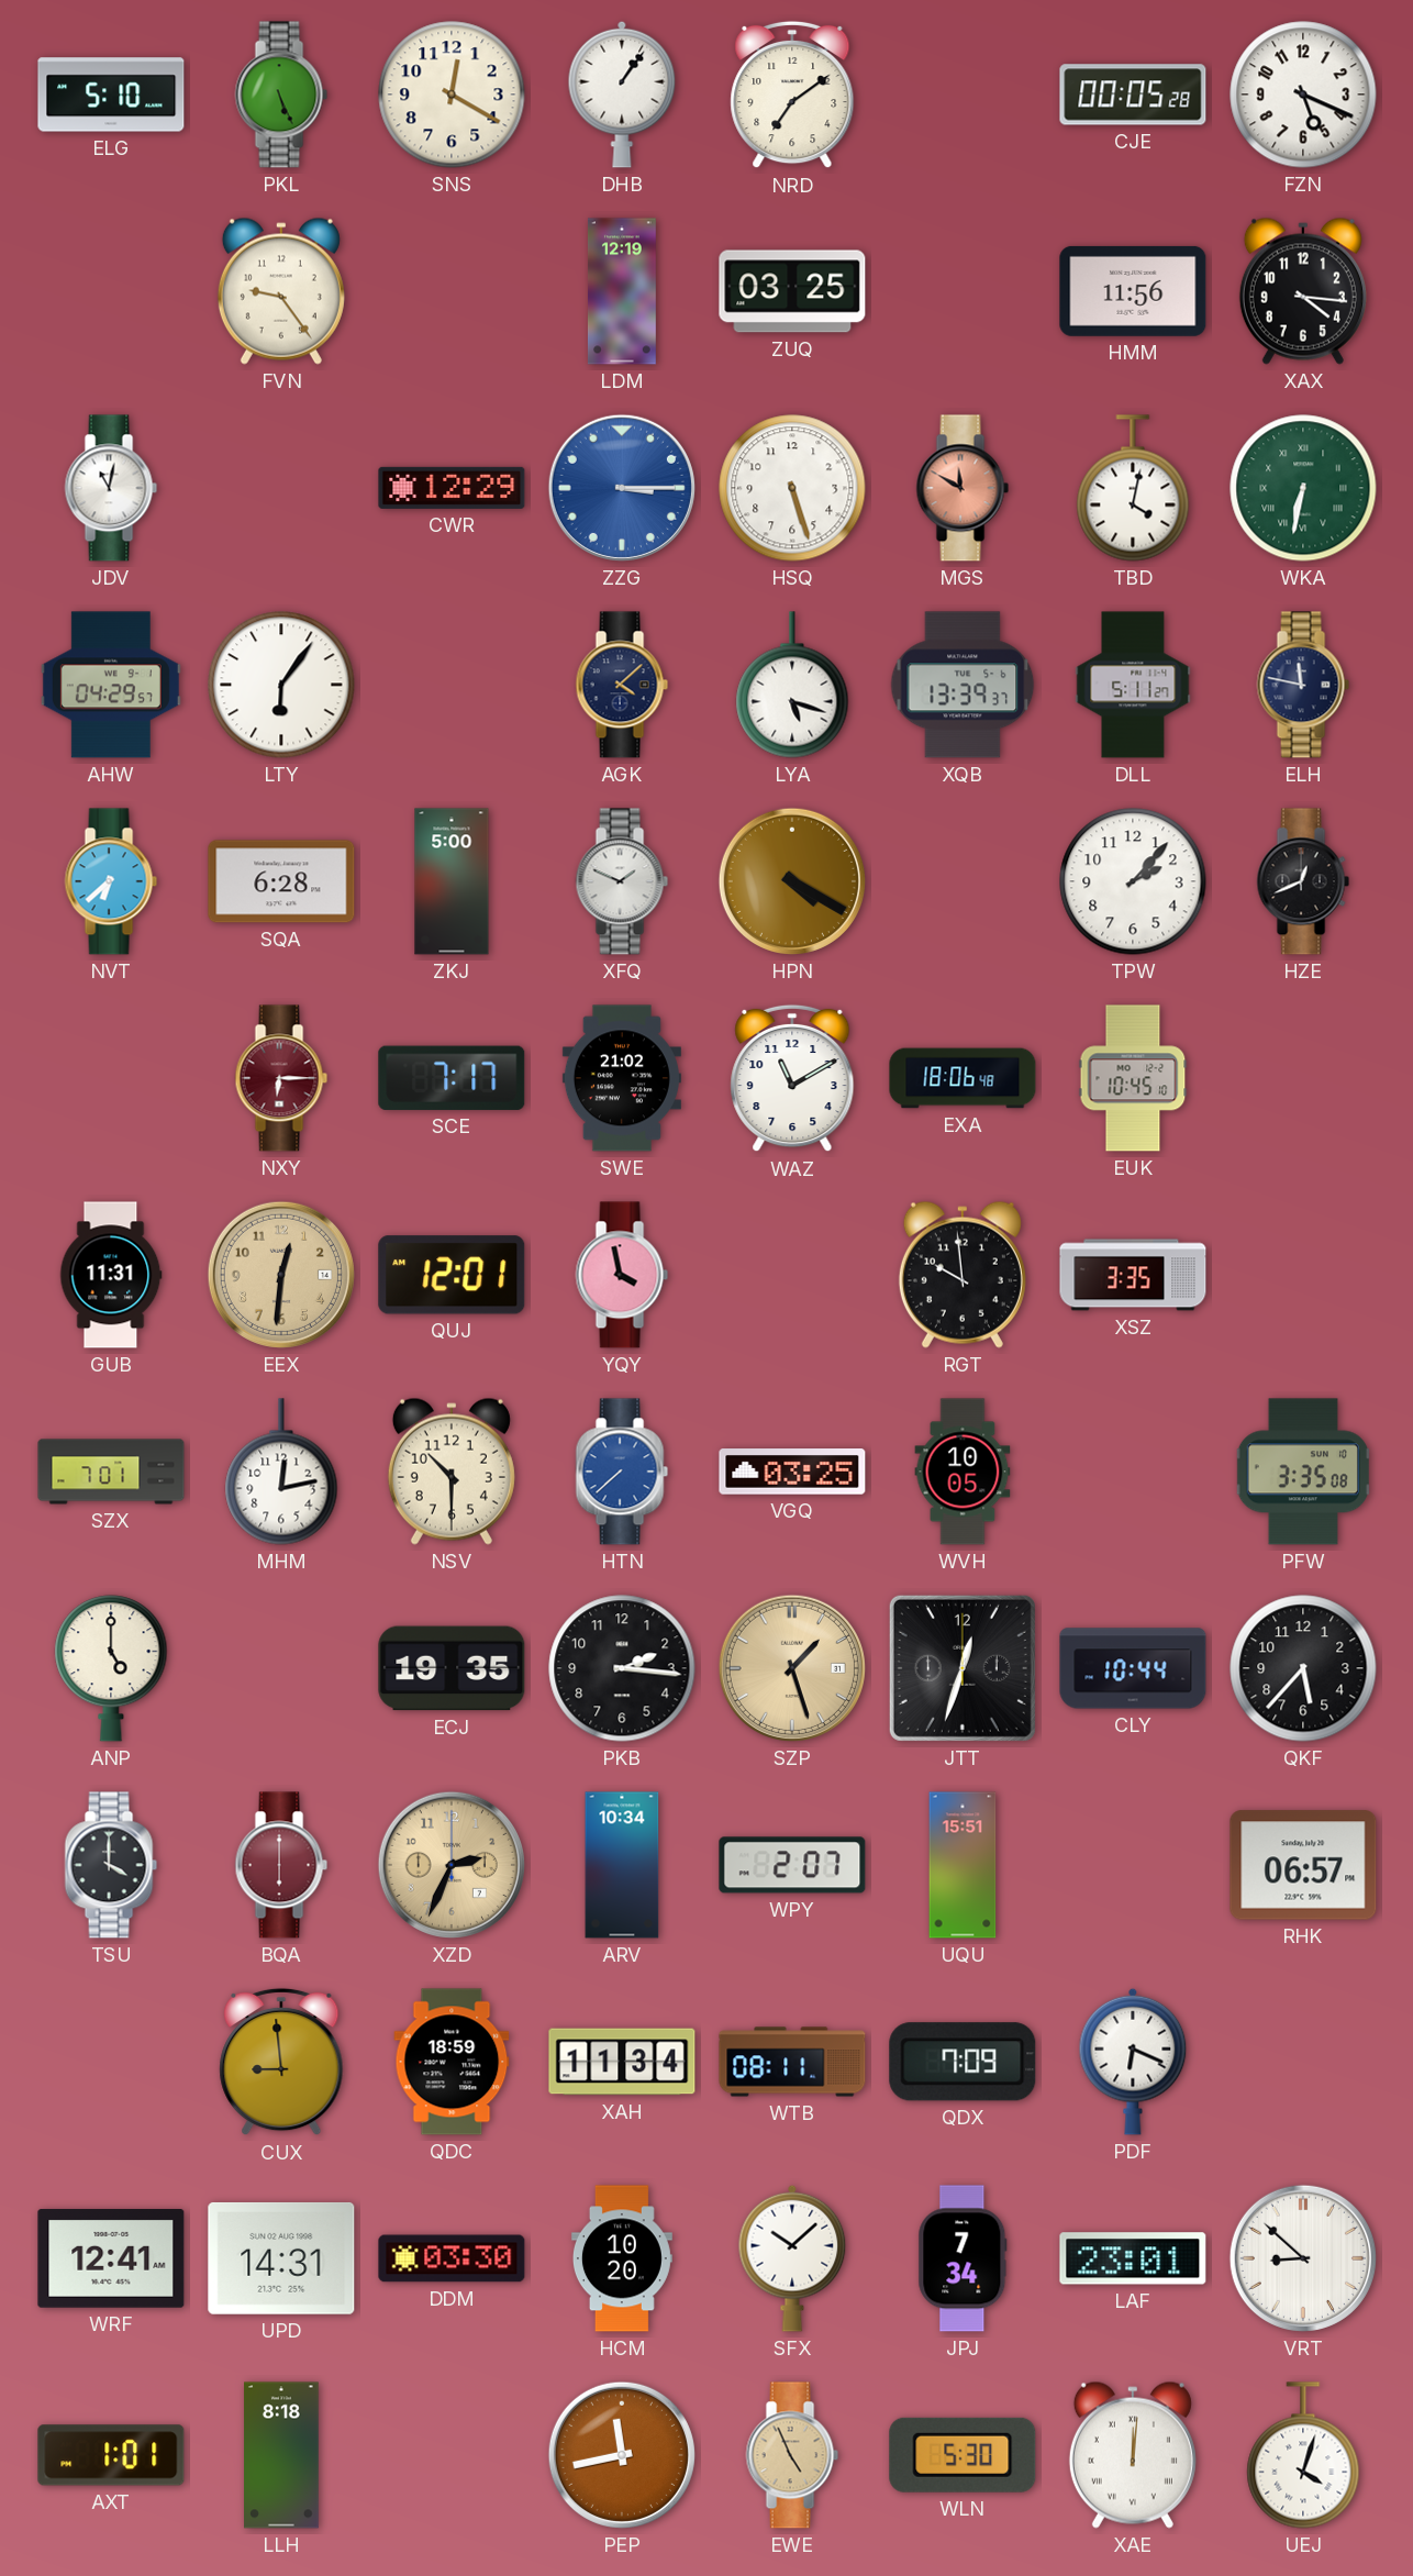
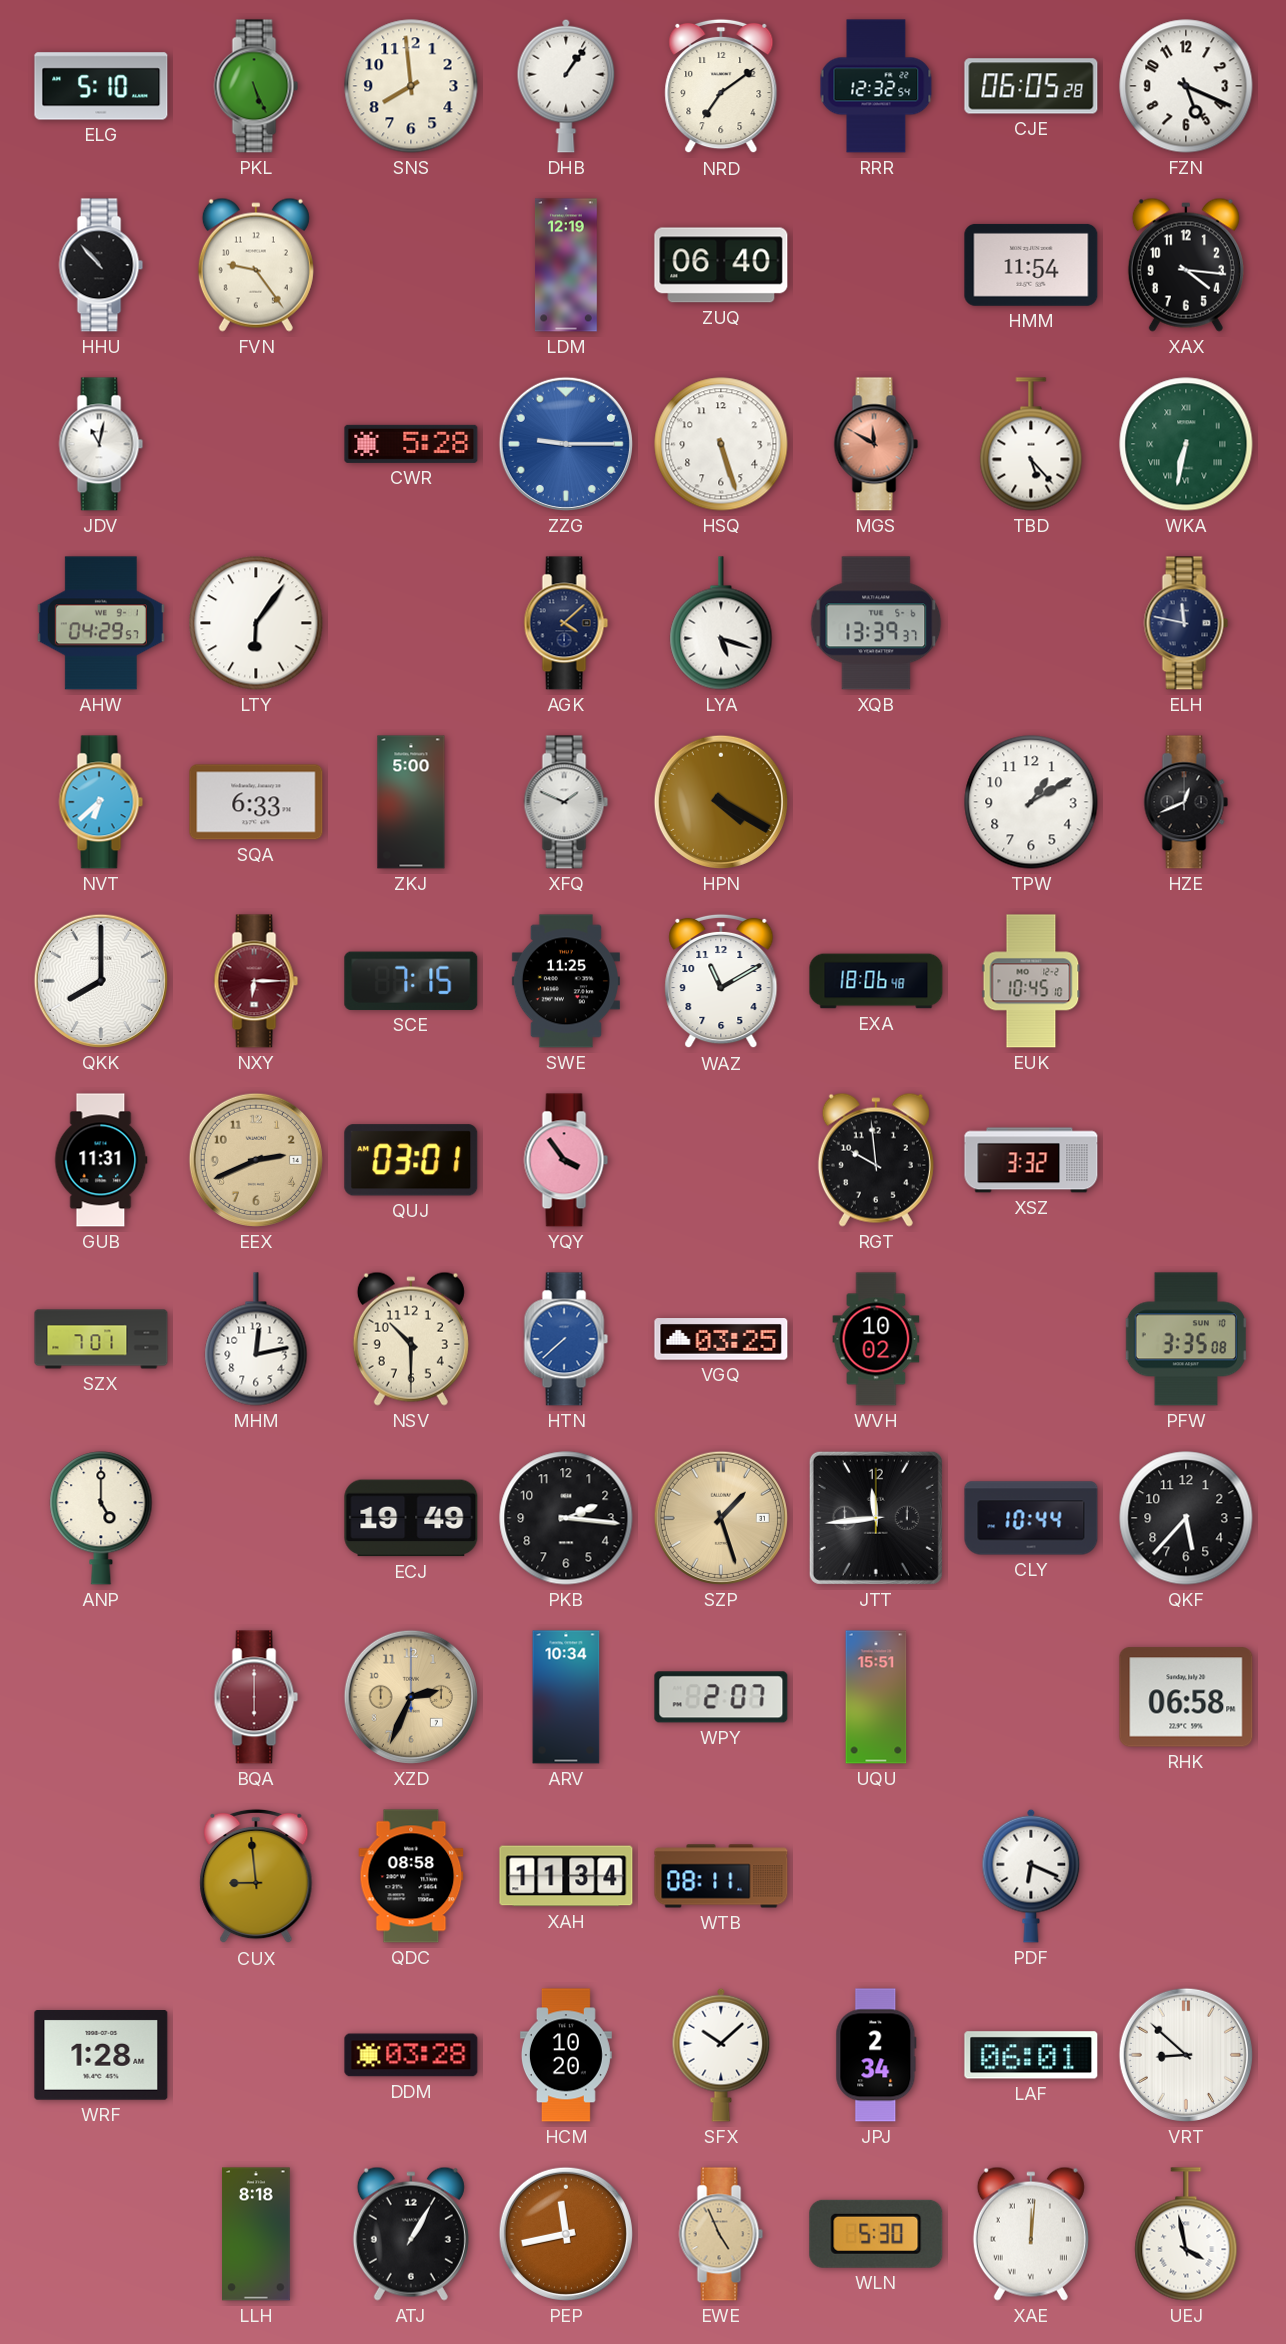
SNS: 12:20 -> 7:59
RRR: none -> 12:32
CJE: 00:05 -> 06:05
HHU: none -> 10:53
ZUQ: 03:25 -> 06:40
HMM: 11:56 -> 11:54
CWR: 12:29 -> 5:28
ZZG: 3:15 -> 9:15
TBD: 4:02 -> 5:23
DLL: 5:11 -> none
SQA: 6:28 -> 6:33
TPW: 2:07 -> 1:10
QKK: none -> 8:00
SCE: 7:17 -> 7:15
SWE: 21:02 -> 11:25
EEX: 12:31 -> 2:41
QUJ: 12:01 -> 03:01
YQY: 3:58 -> 3:54
XSZ: 3:35 -> 3:32
WVH: 10:05 -> 10:02
ECJ: 19:35 -> 19:49
JTT: 12:33 -> 11:44
TSU: 4:00 -> none
RHK: 06:57 -> 06:58
QDC: 18:59 -> 08:58
QDX: 7:09 -> none
WRF: 12:41 -> 1:28
UPD: 14:31 -> none
DDM: 03:30 -> 03:28
JPJ: 7:34 -> 2:34
LAF: 23:01 -> 06:01
AXT: 1:01 -> none
ATJ: none -> 1:05
UEJ: 4:03 -> 3:58
